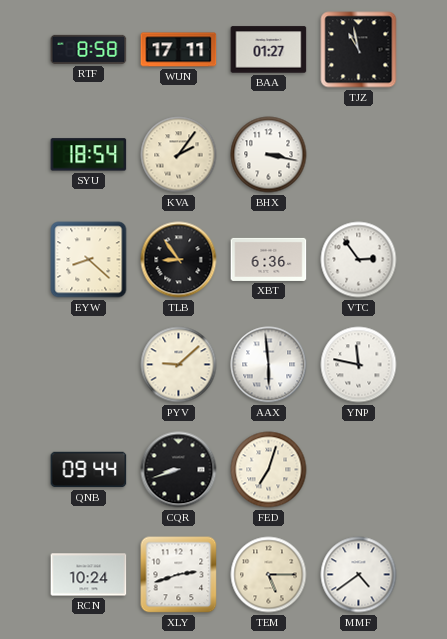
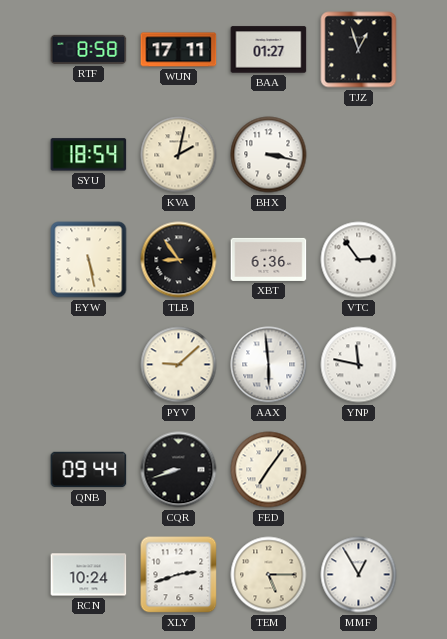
TJZ: 10:58 -> 12:57
KVA: 2:06 -> 2:02
EYW: 8:22 -> 5:28
FED: 7:03 -> 7:06
MMF: 4:39 -> 12:55
